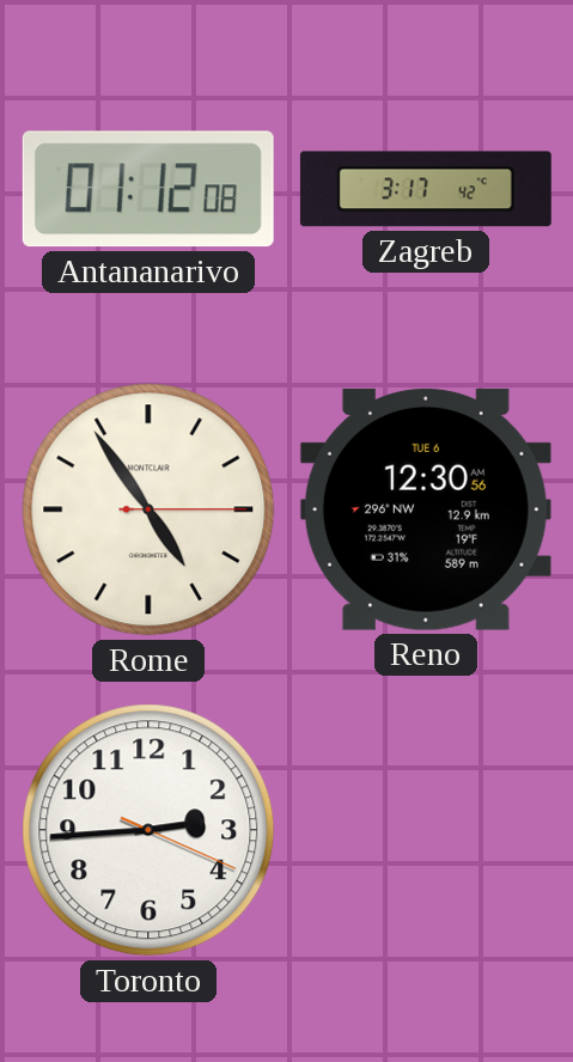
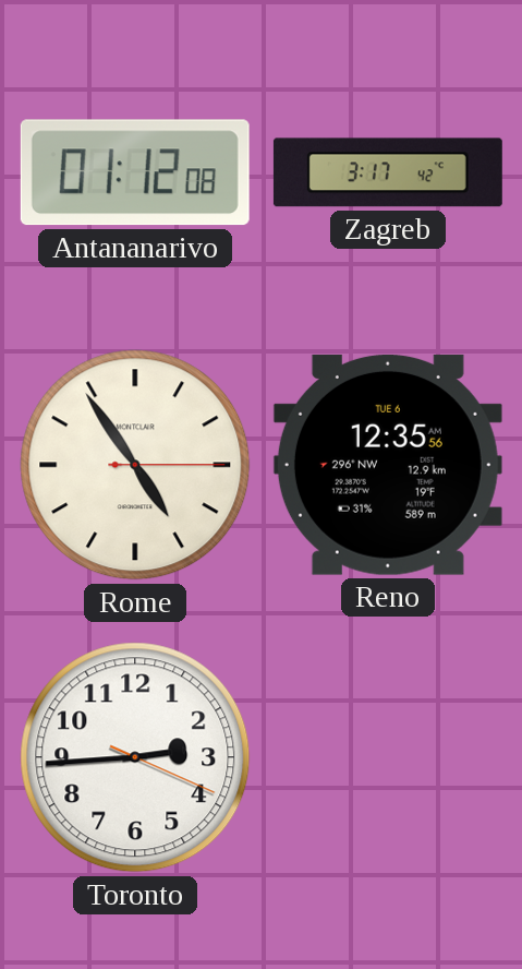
Reno: 12:30 -> 12:35
